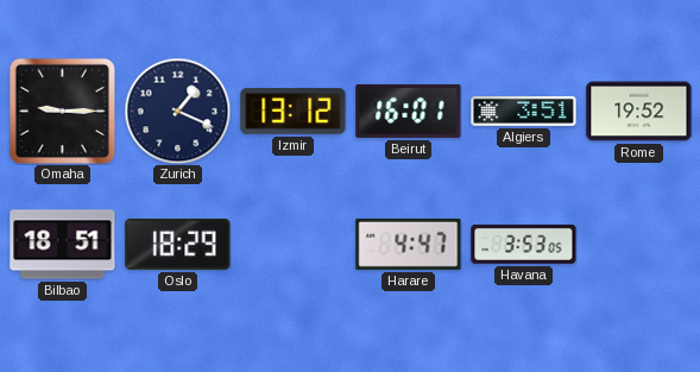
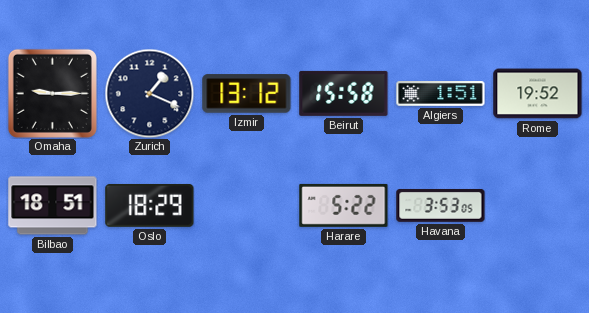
Beirut: 16:01 -> 15:58
Algiers: 3:51 -> 1:51
Harare: 4:47 -> 5:22
